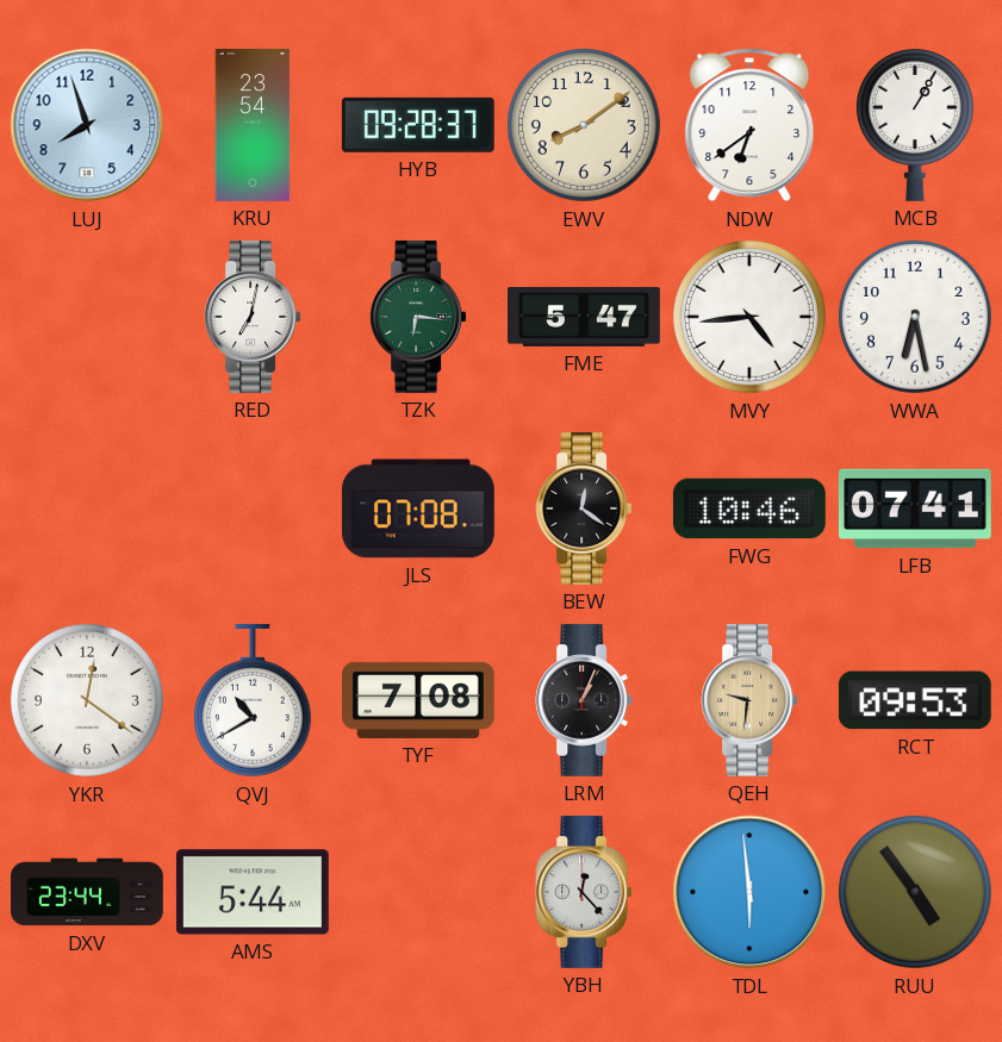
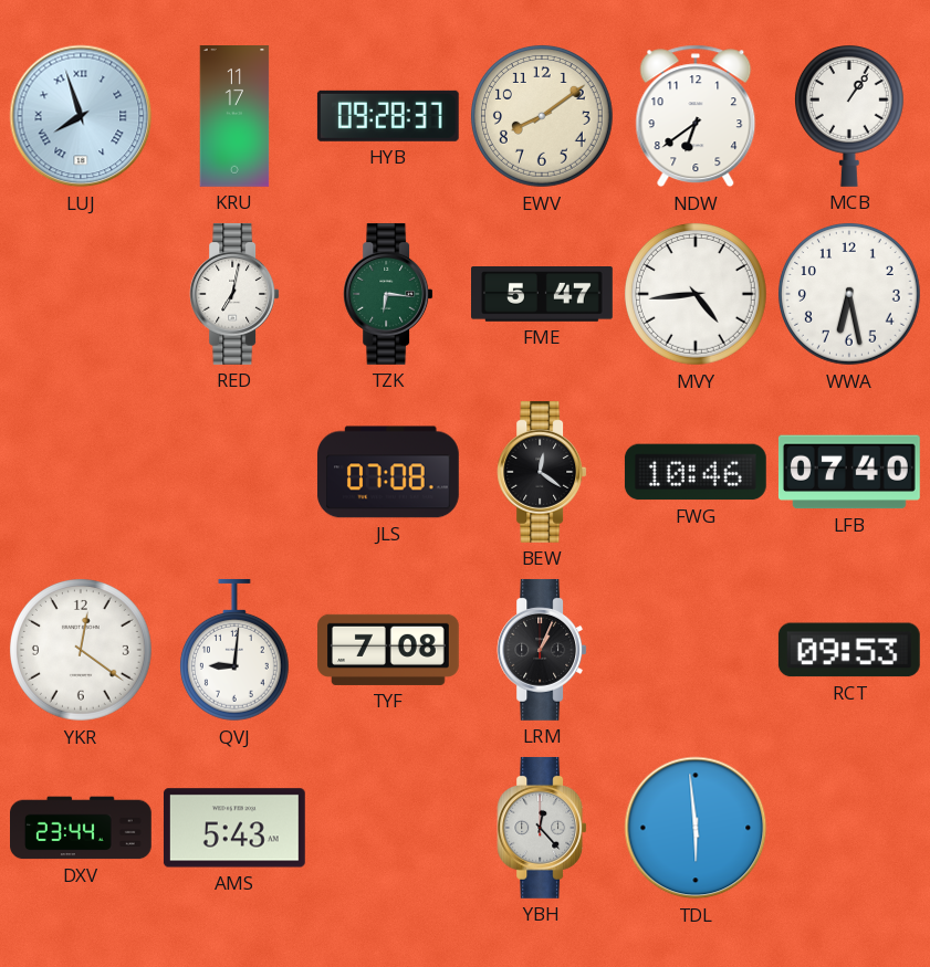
LUJ numerals: Arabic -> Roman
KRU: 23:54 -> 11:17
MCB: 1:05 -> 1:06
LFB: 07:41 -> 07:40
QVJ: 10:40 -> 9:01
QEH: 9:31 -> none
AMS: 5:44 -> 5:43
RUU: 4:54 -> none
